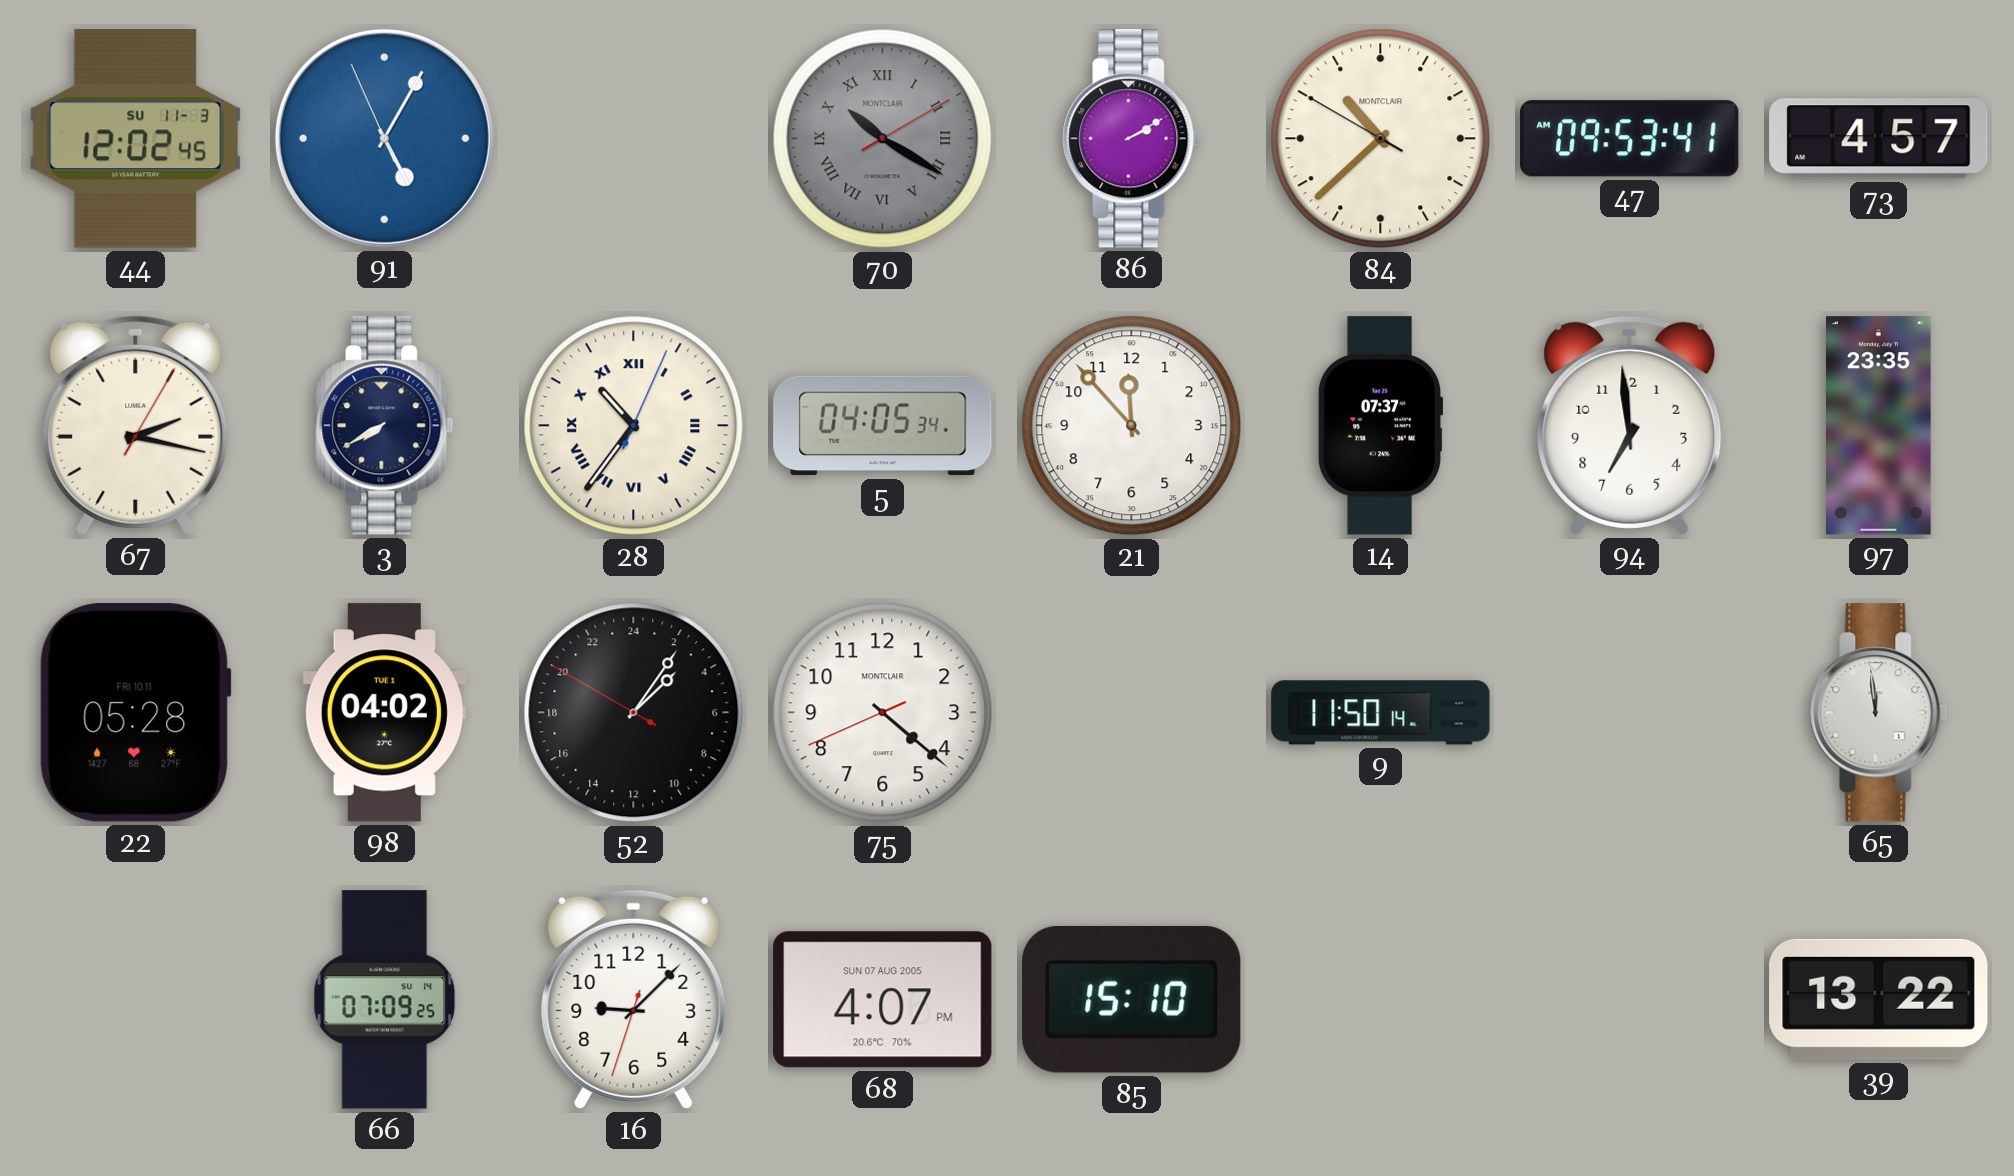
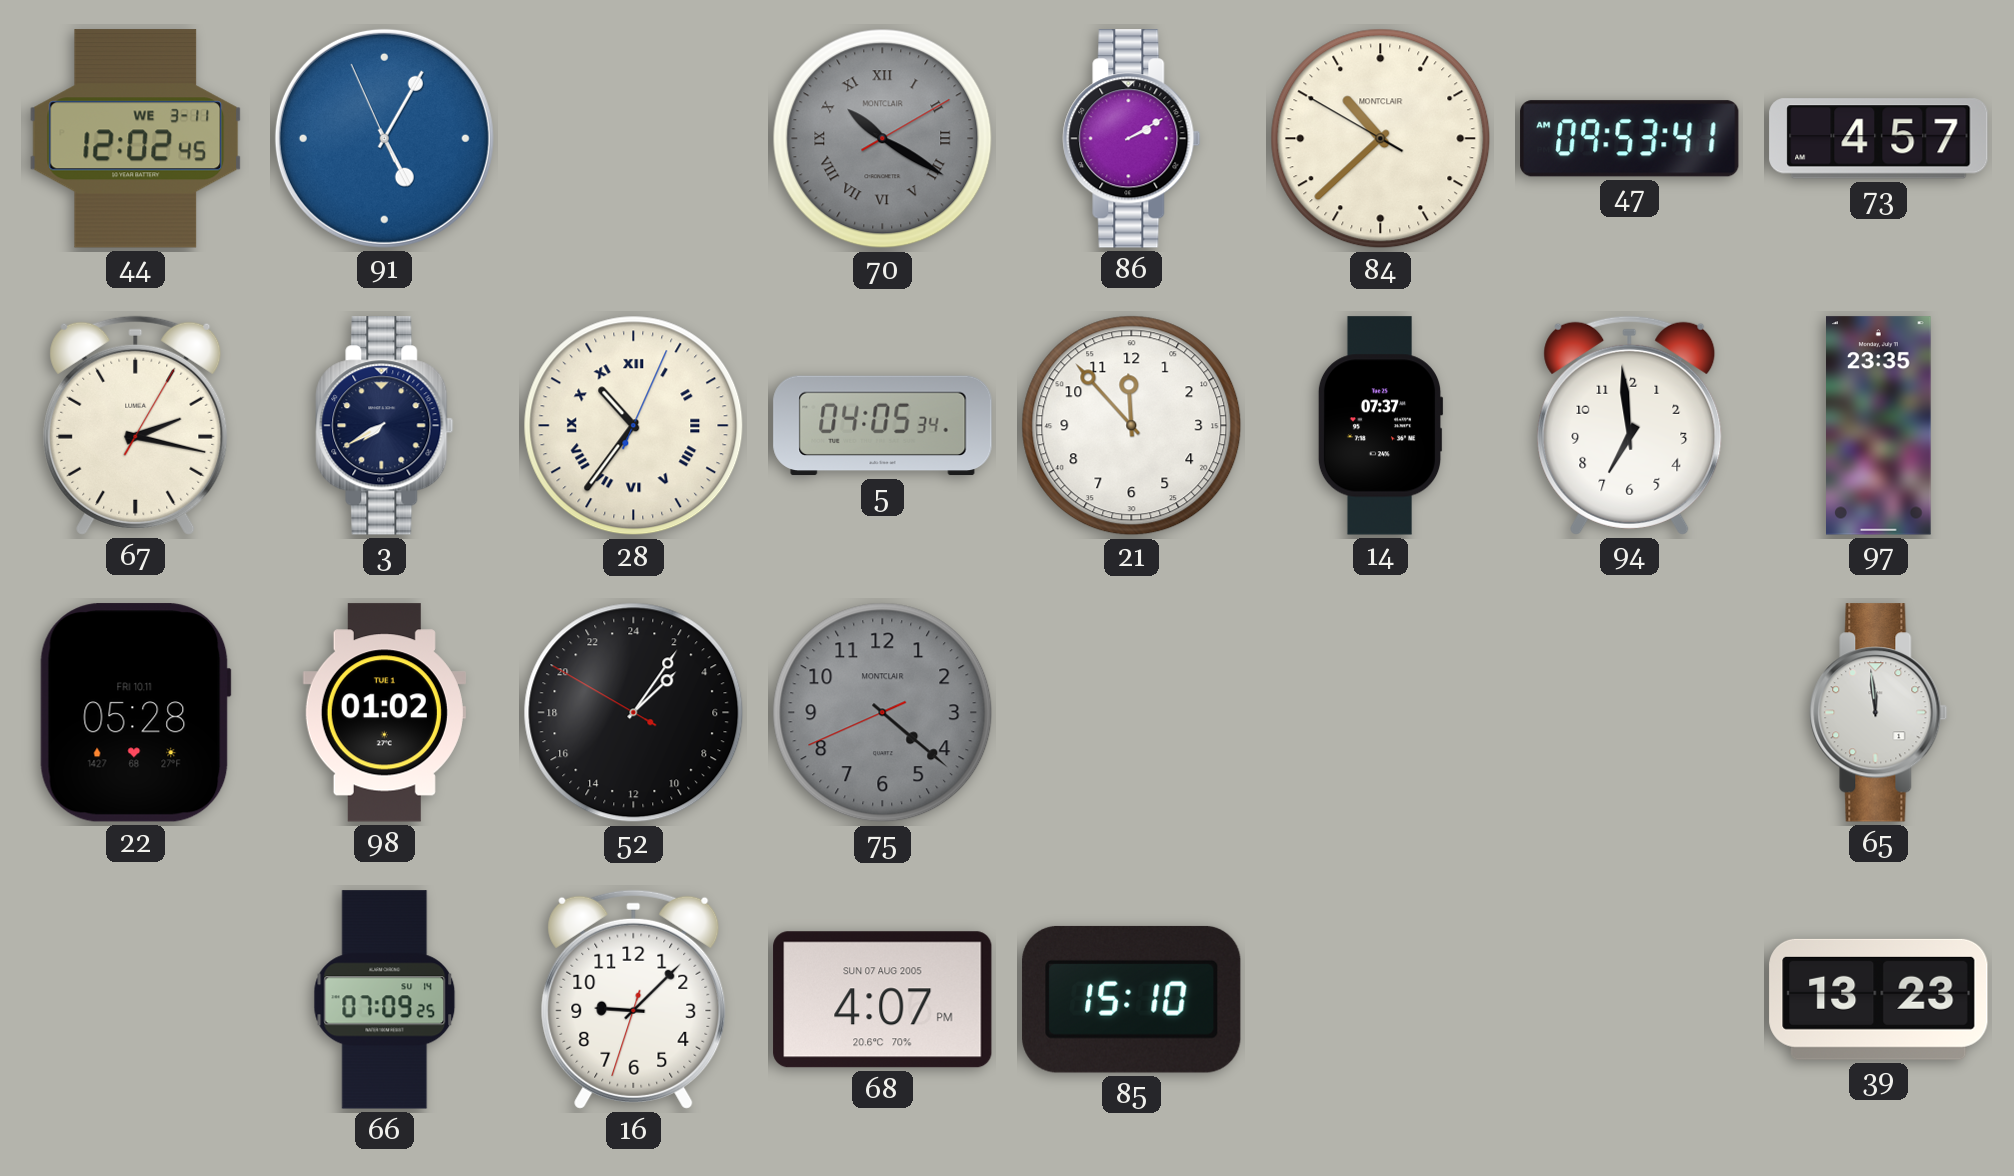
44 date: SU 11-3 -> WE 3-11
98: 04:02 -> 01:02
75 dial: white -> grey
9: 11:50 -> none
39: 13:22 -> 13:23
